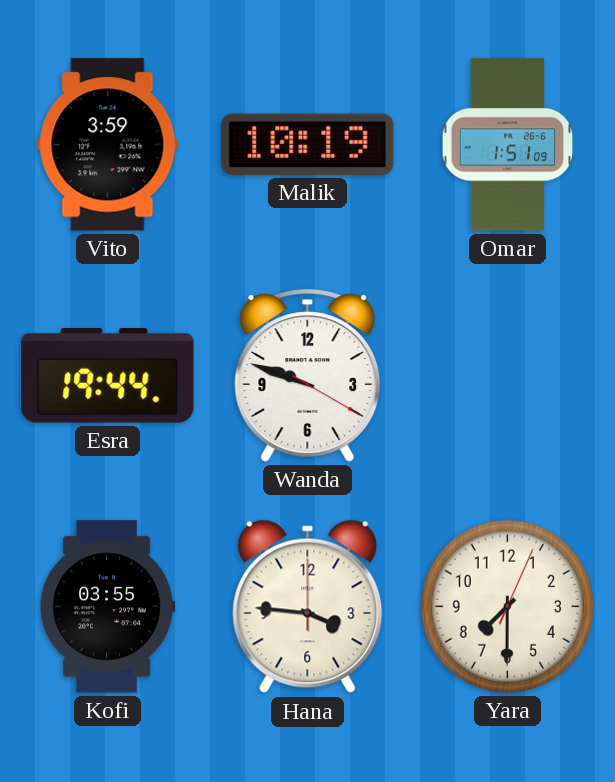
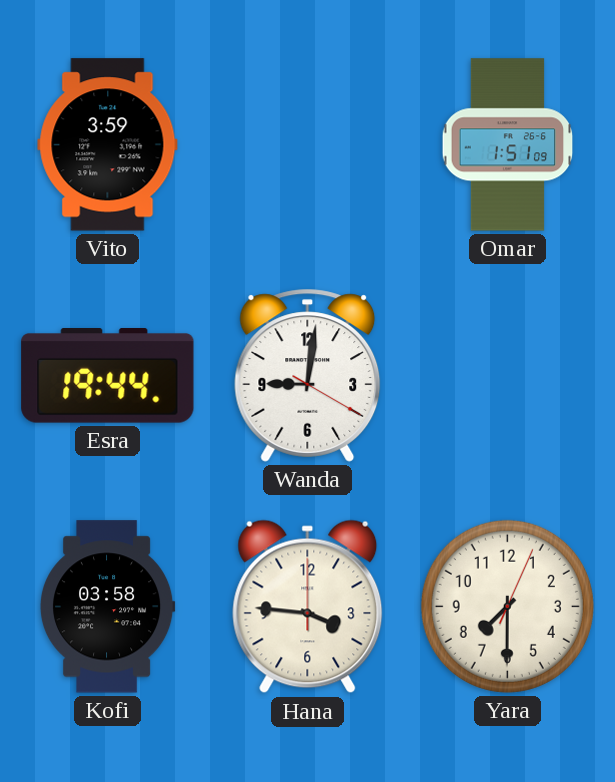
Malik: 10:19 -> none
Wanda: 9:48 -> 9:01
Kofi: 03:55 -> 03:58
